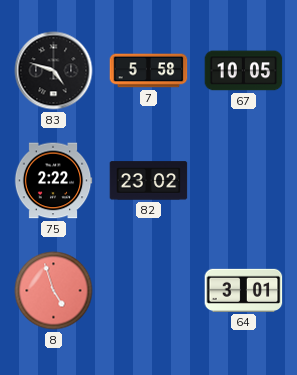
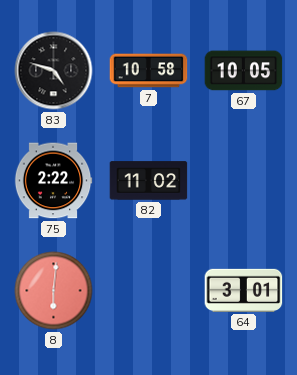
7: 5:58 -> 10:58
82: 23:02 -> 11:02
8: 4:57 -> 6:01
